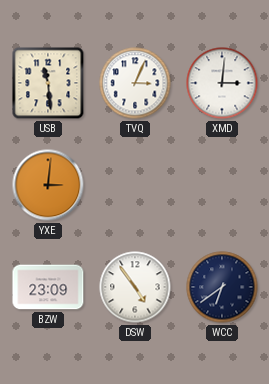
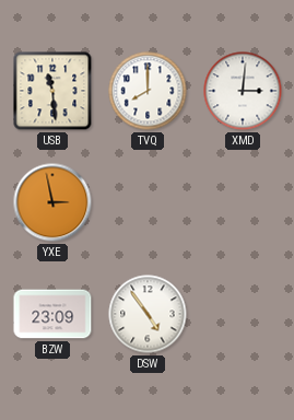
TVQ: 3:04 -> 8:00
YXE: 3:01 -> 2:58
WCC: 6:39 -> none
